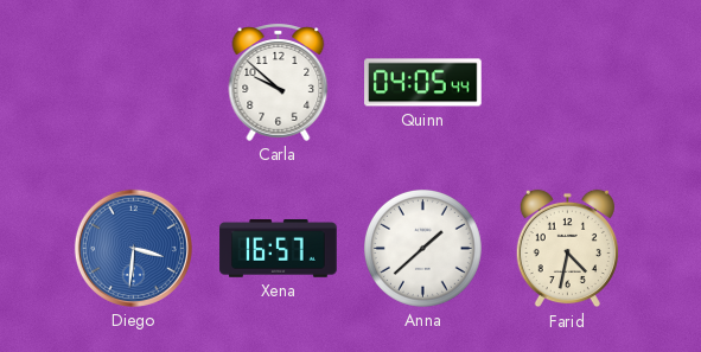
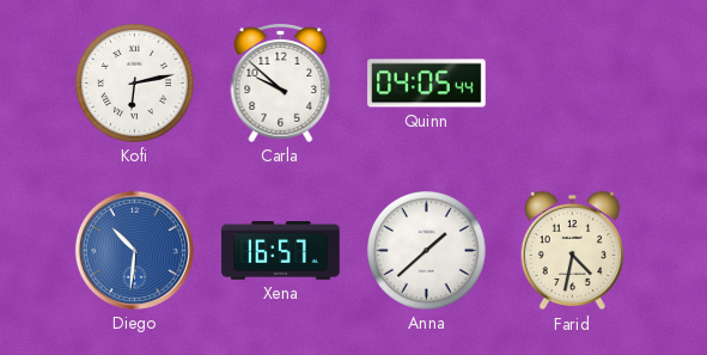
Kofi: none -> 6:13
Diego: 3:31 -> 10:31
